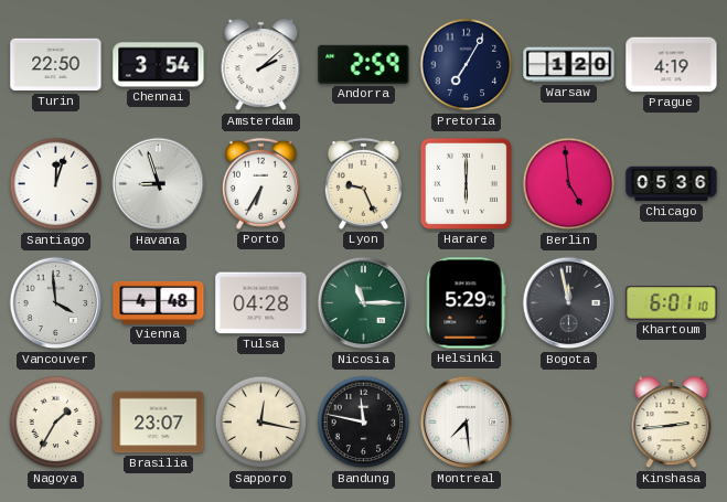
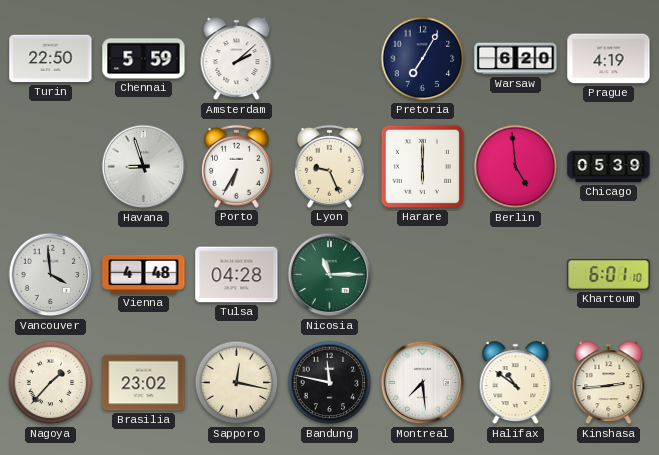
Chennai: 3:54 -> 5:59
Andorra: 2:59 -> none
Warsaw: 1:20 -> 6:20
Santiago: 12:03 -> none
Chicago: 05:36 -> 05:39
Helsinki: 5:29 -> none
Bogota: 11:58 -> none
Nagoya: 1:35 -> 1:37
Brasilia: 23:07 -> 23:02
Halifax: none -> 10:51
